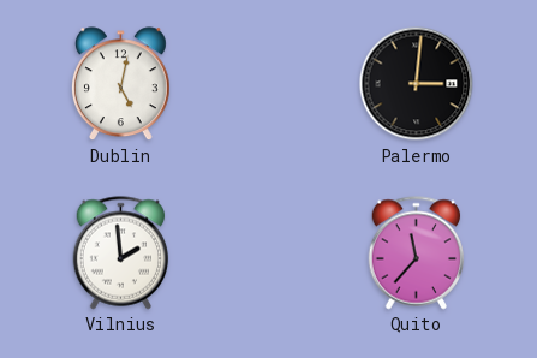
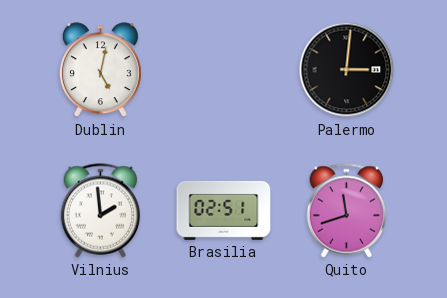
Brasilia: none -> 02:51
Quito: 11:37 -> 11:42
